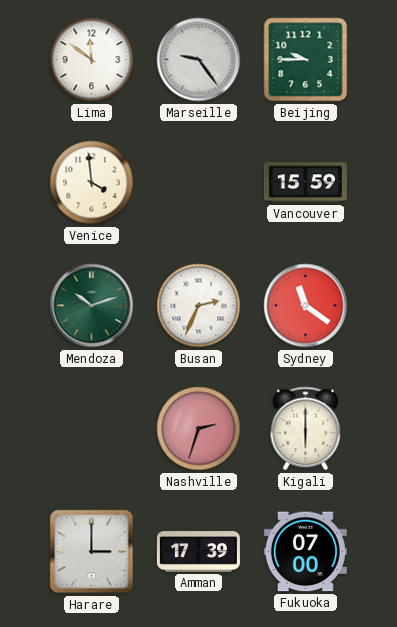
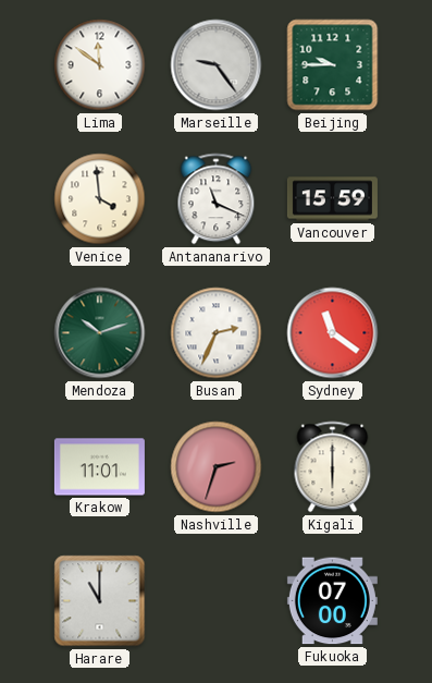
Antananarivo: none -> 11:19
Krakow: none -> 11:01
Harare: 3:00 -> 11:00
Amman: 17:39 -> none
